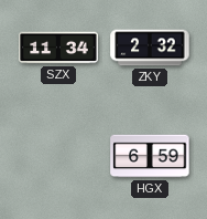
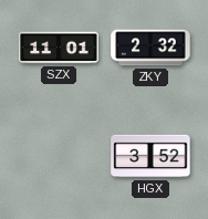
SZX: 11:34 -> 11:01
HGX: 6:59 -> 3:52
